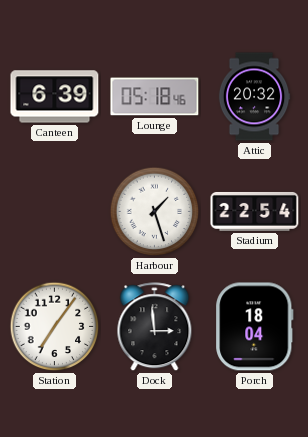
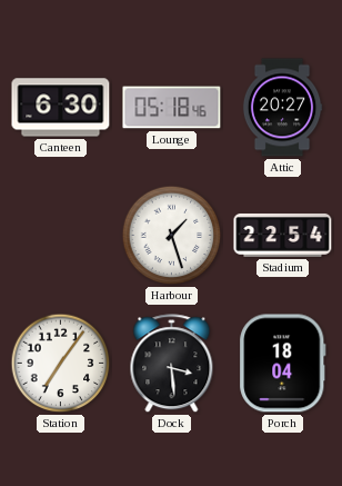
Canteen: 6:39 -> 6:30
Attic: 20:32 -> 20:27
Dock: 2:59 -> 3:29
